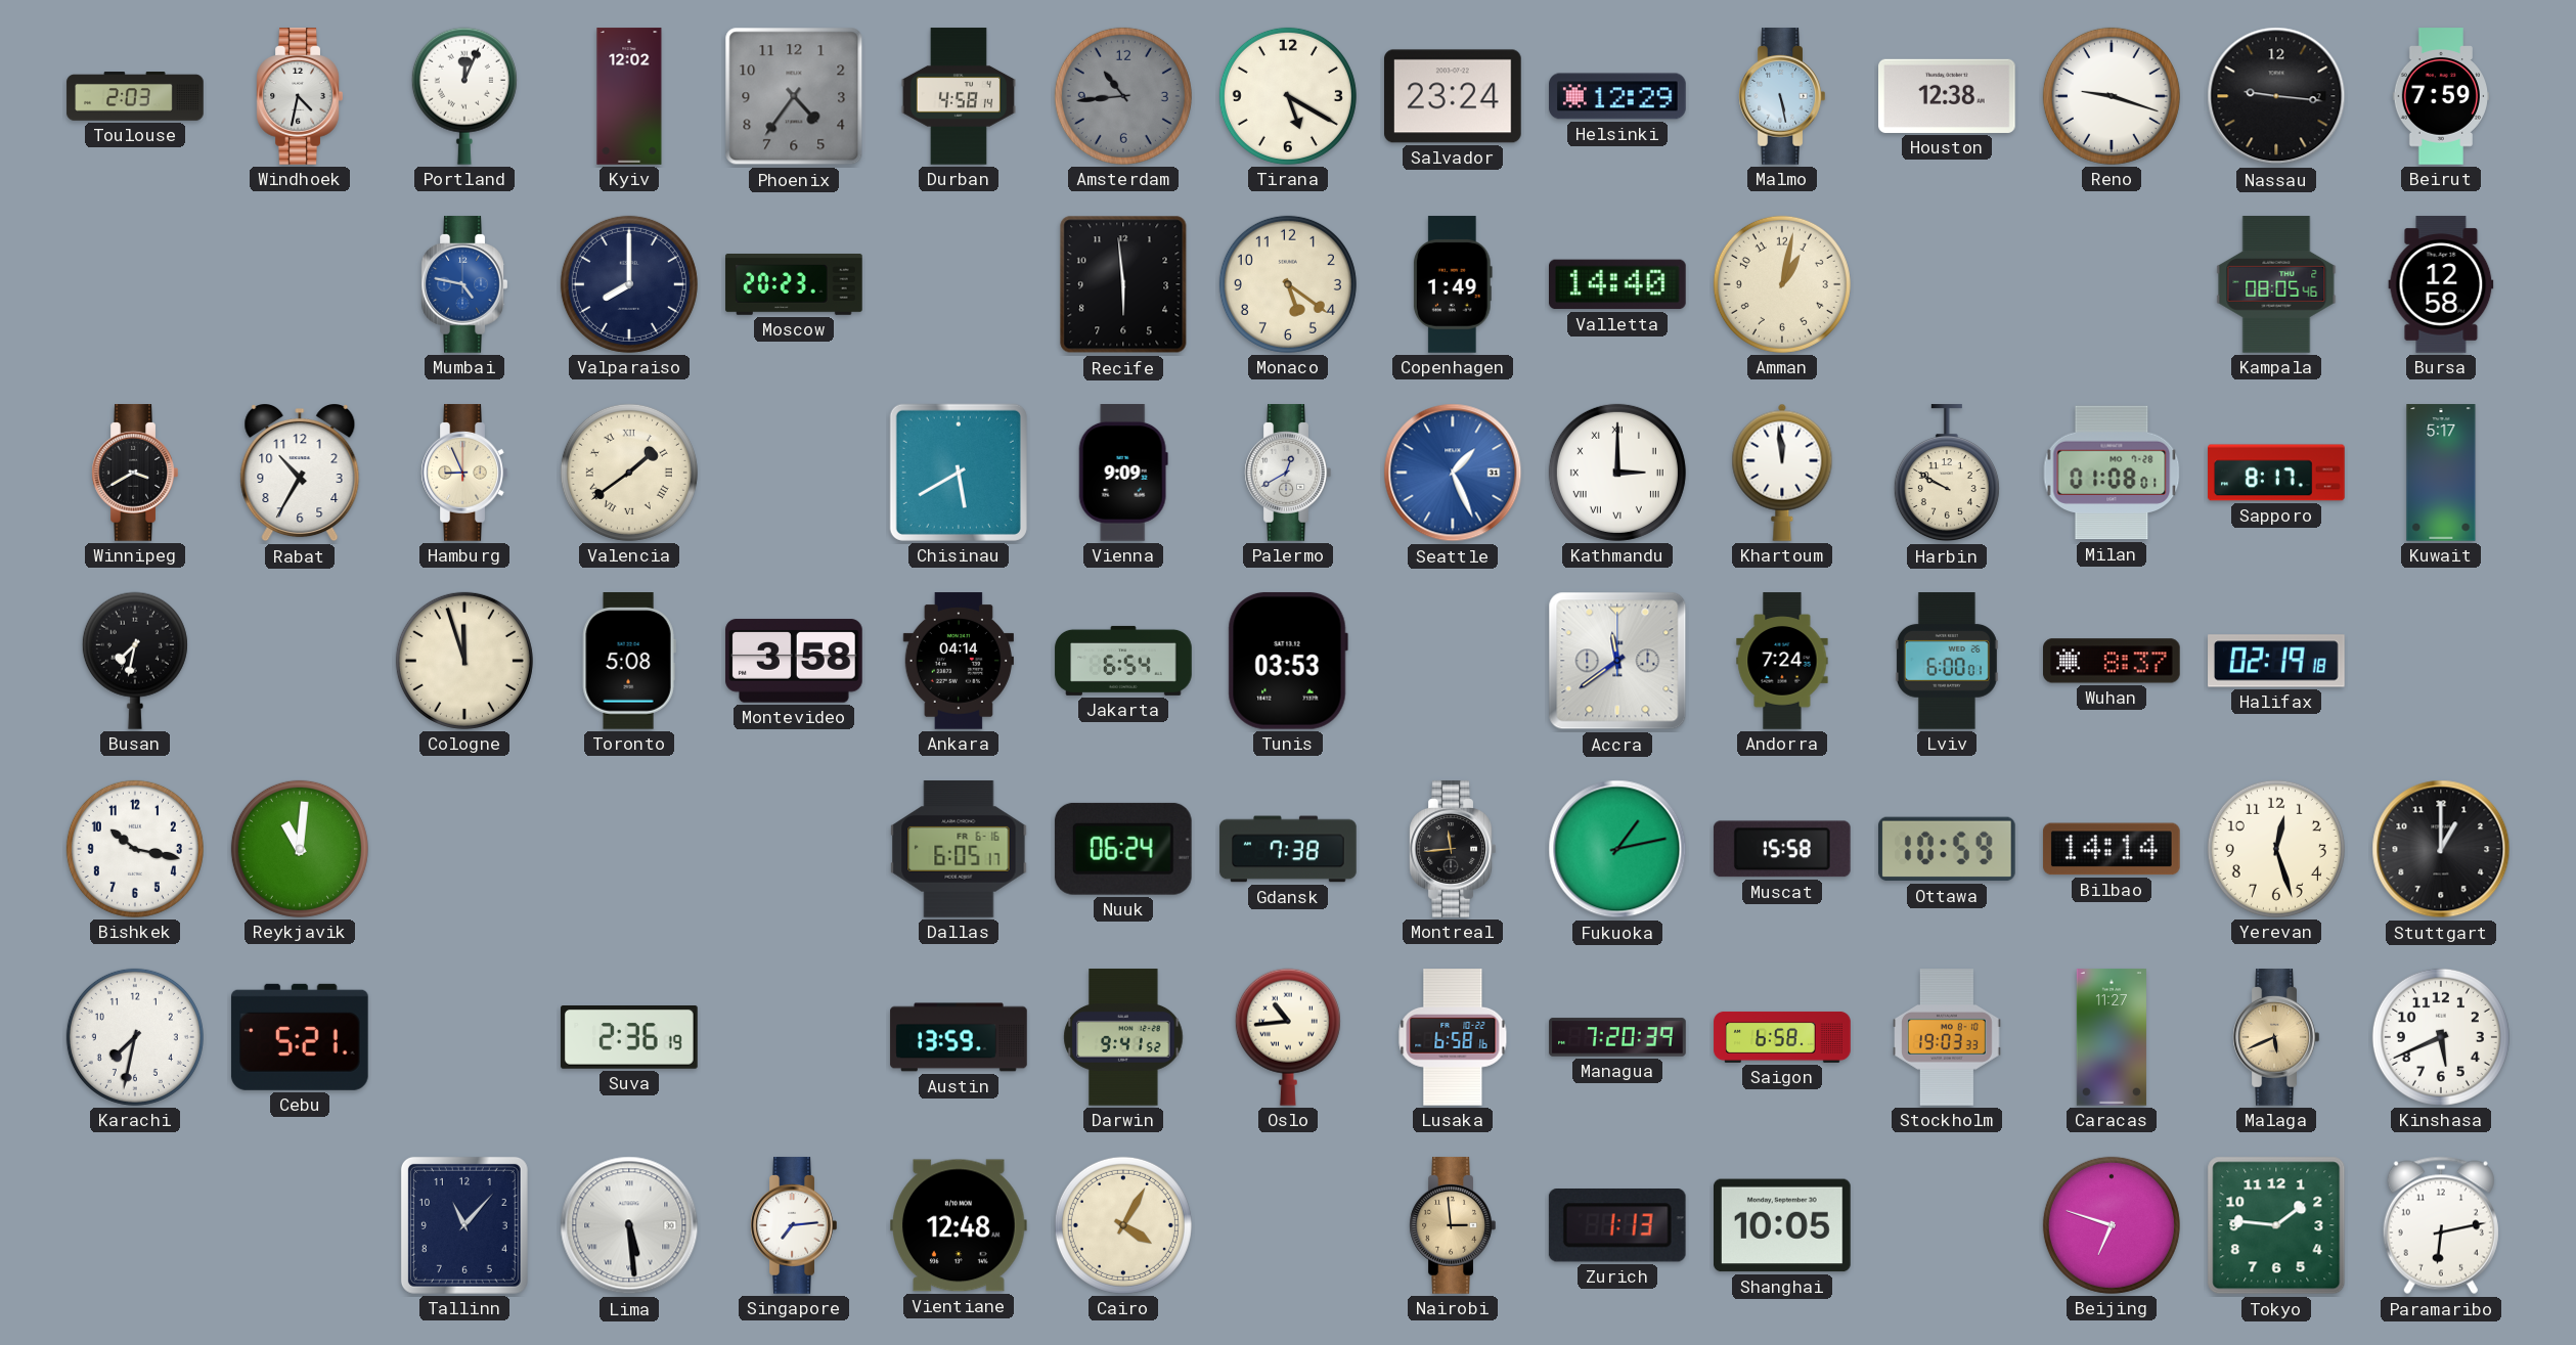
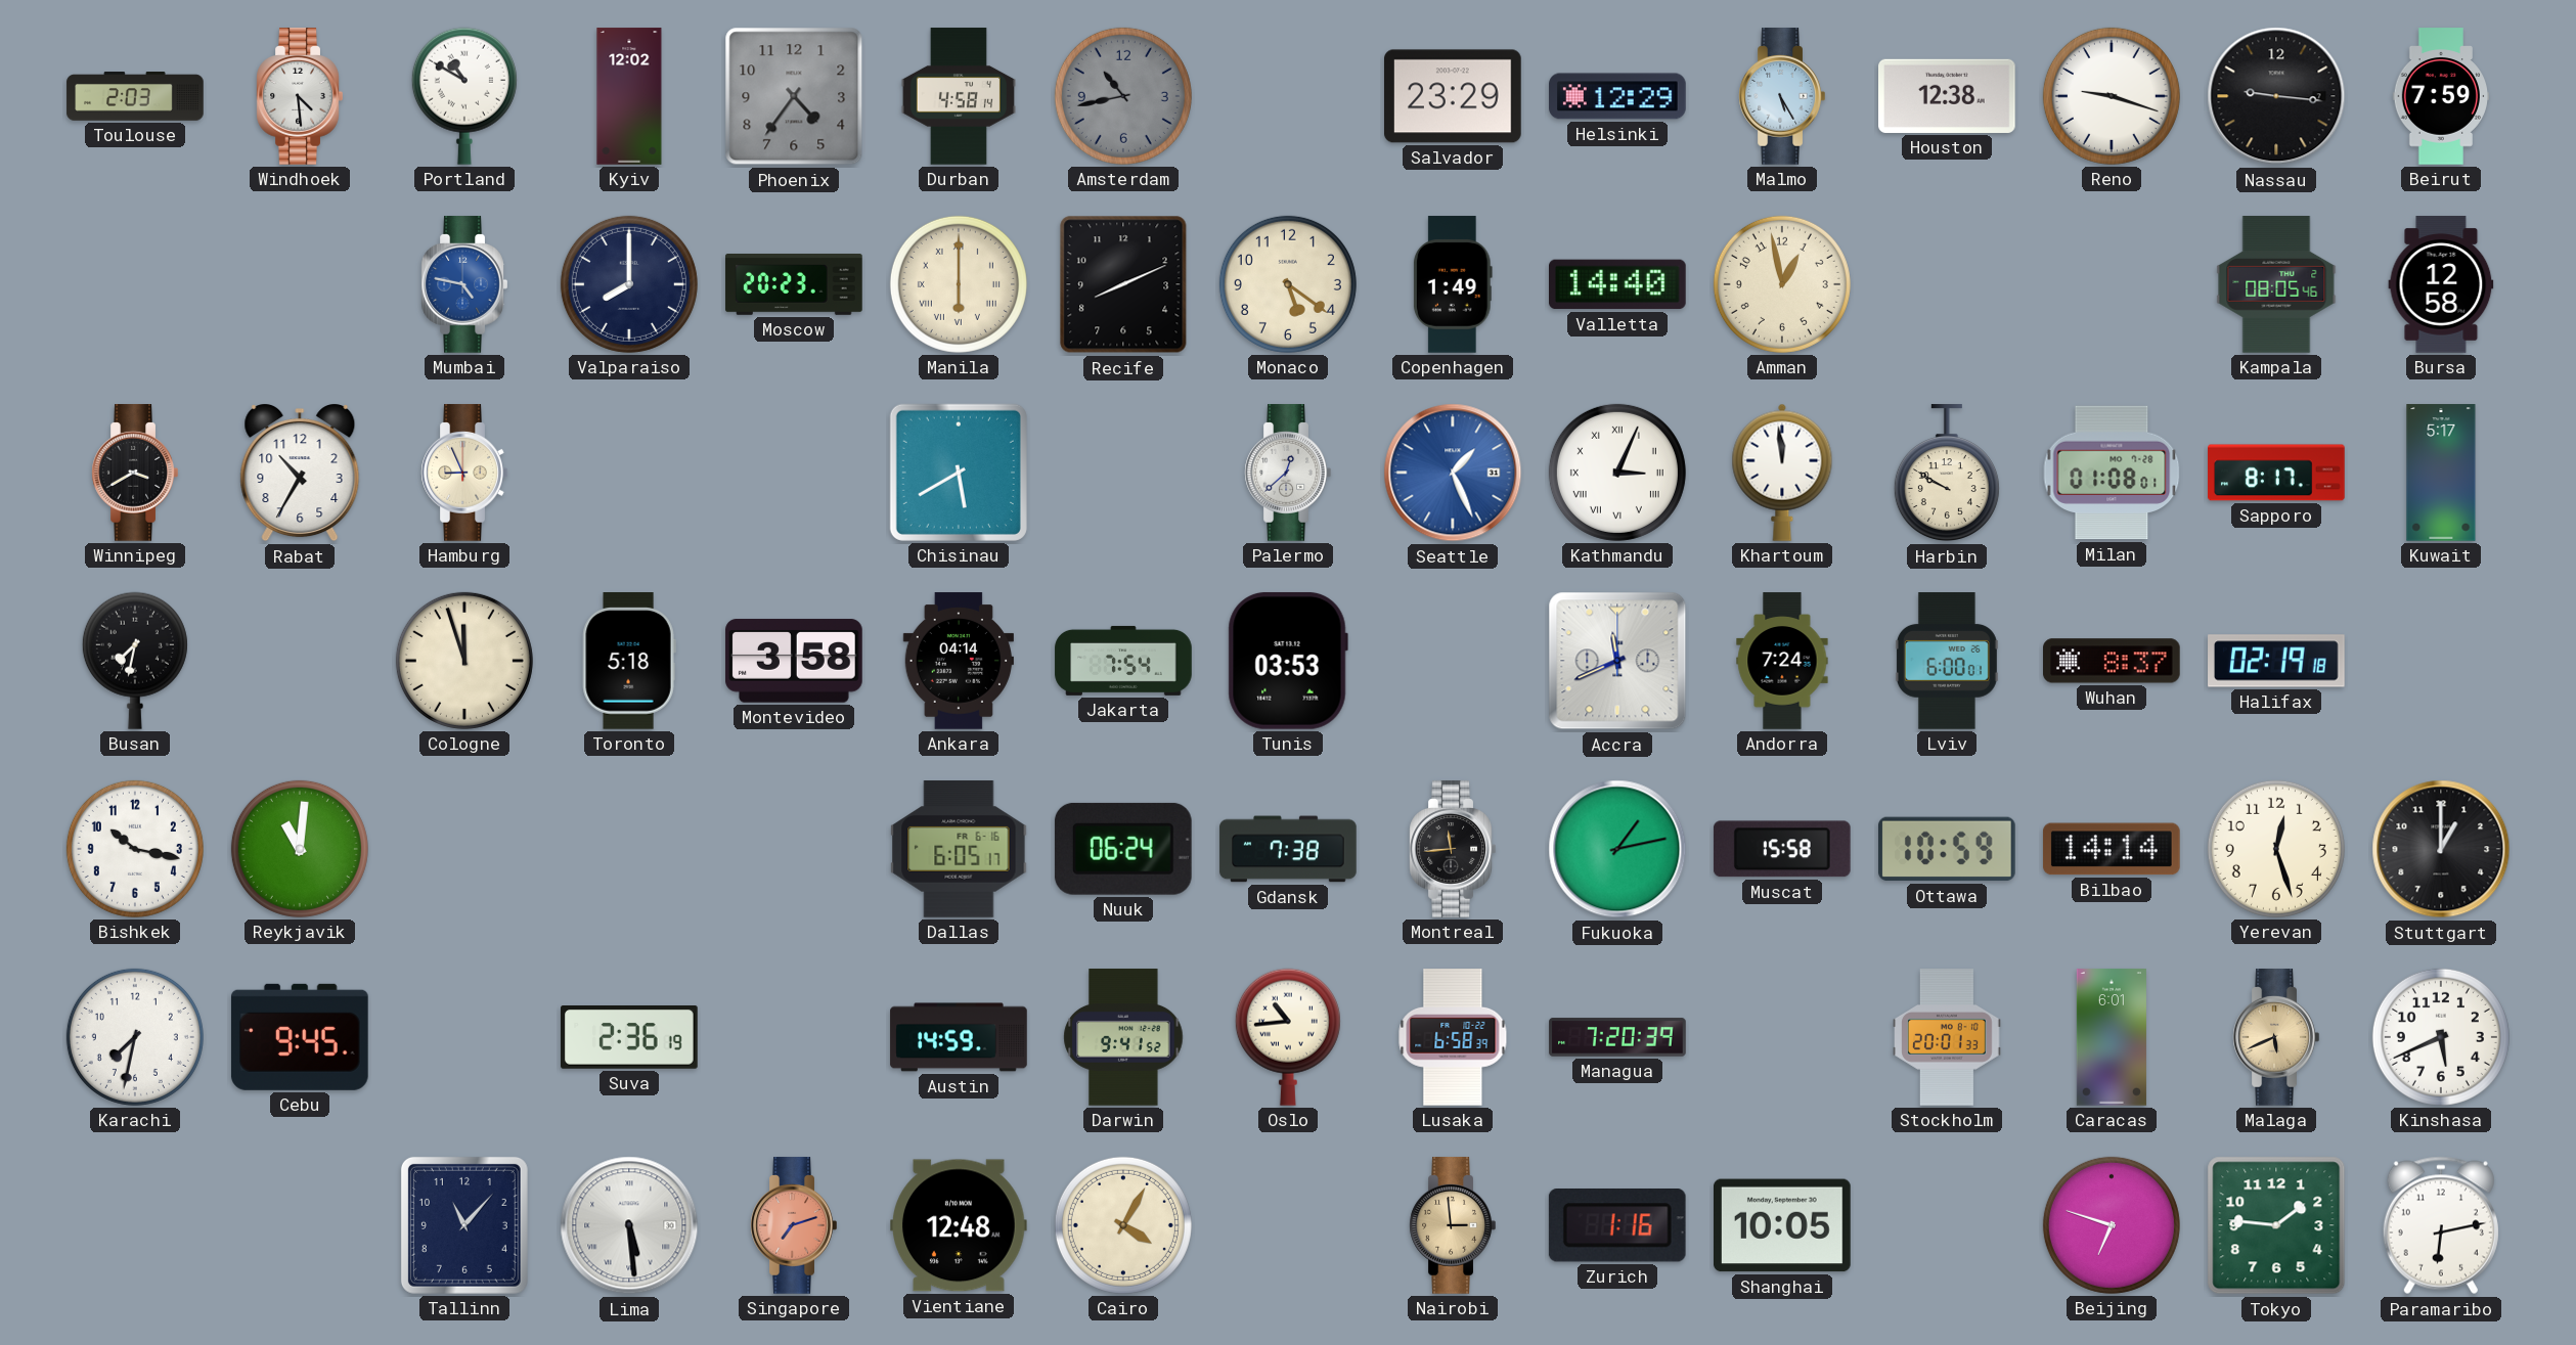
Windhoek: 4:32 -> 4:29
Portland: 12:04 -> 10:50
Amsterdam: 10:44 -> 10:43
Tirana: 5:20 -> none
Salvador: 23:24 -> 23:29
Malmo: 5:28 -> 5:25
Manila: none -> 6:00
Recife: 5:59 -> 8:11
Amman: 1:02 -> 12:58
Valencia: 1:39 -> none
Vienna: 9:09 -> none
Palermo: 12:40 -> 12:38
Kathmandu: 3:00 -> 3:04
Toronto: 5:08 -> 5:18
Jakarta: 6:54 -> 7:54
Accra: 11:39 -> 11:41
Cebu: 5:21 -> 9:45
Austin: 13:59 -> 14:59
Lusaka: 6:58:16 -> 6:58:39
Saigon: 6:58 -> none
Stockholm: 19:03 -> 20:01
Caracas: 11:27 -> 6:01
Singapore: 7:14 -> 7:12
Singapore dial: white -> salmon
Zurich: 1:13 -> 1:16
